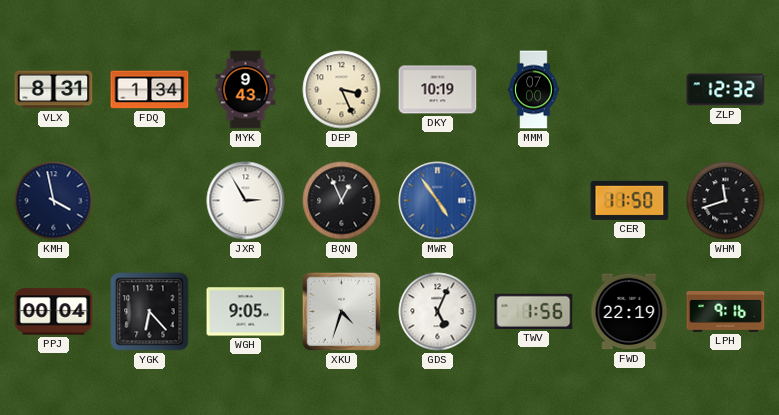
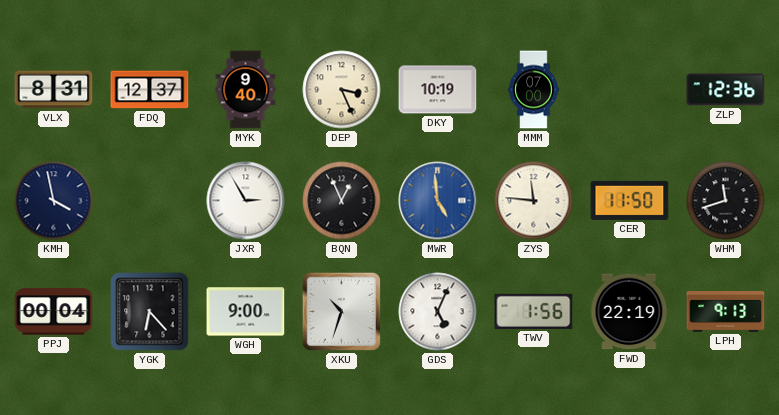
FDQ: 1:34 -> 12:37
MYK: 9:43 -> 9:40
ZLP: 12:32 -> 12:36
MWR: 4:54 -> 4:59
ZYS: none -> 11:46
WGH: 9:05 -> 9:00
XKU: 4:33 -> 10:33
LPH: 9:16 -> 9:13
